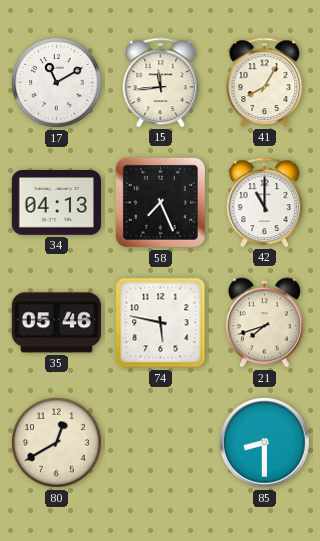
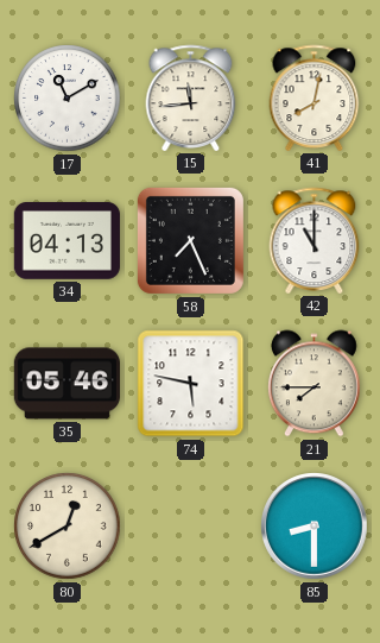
41: 8:05 -> 8:02
21: 7:42 -> 7:45
